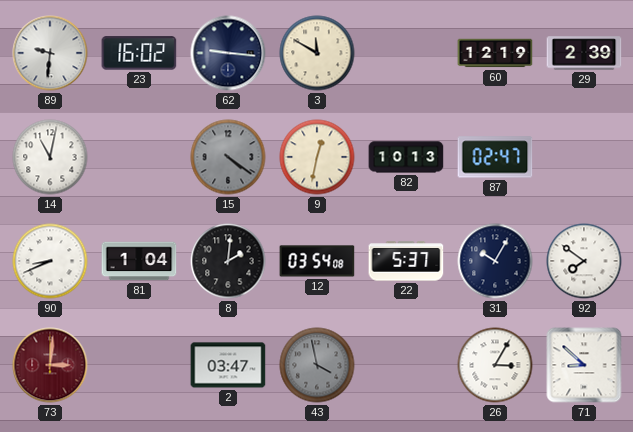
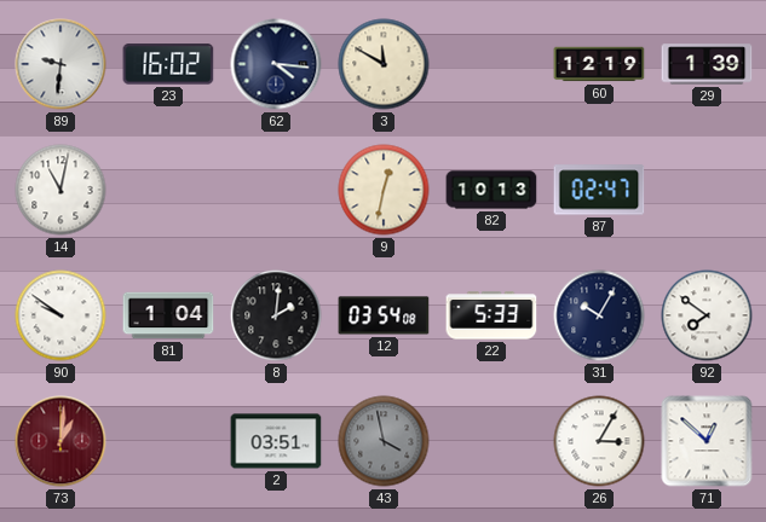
62: 9:16 -> 4:16
29: 2:39 -> 1:39
15: 4:21 -> none
90: 8:41 -> 9:51
22: 5:37 -> 5:33
73: 3:01 -> 1:01
2: 03:47 -> 03:51
71: 8:52 -> 12:52
